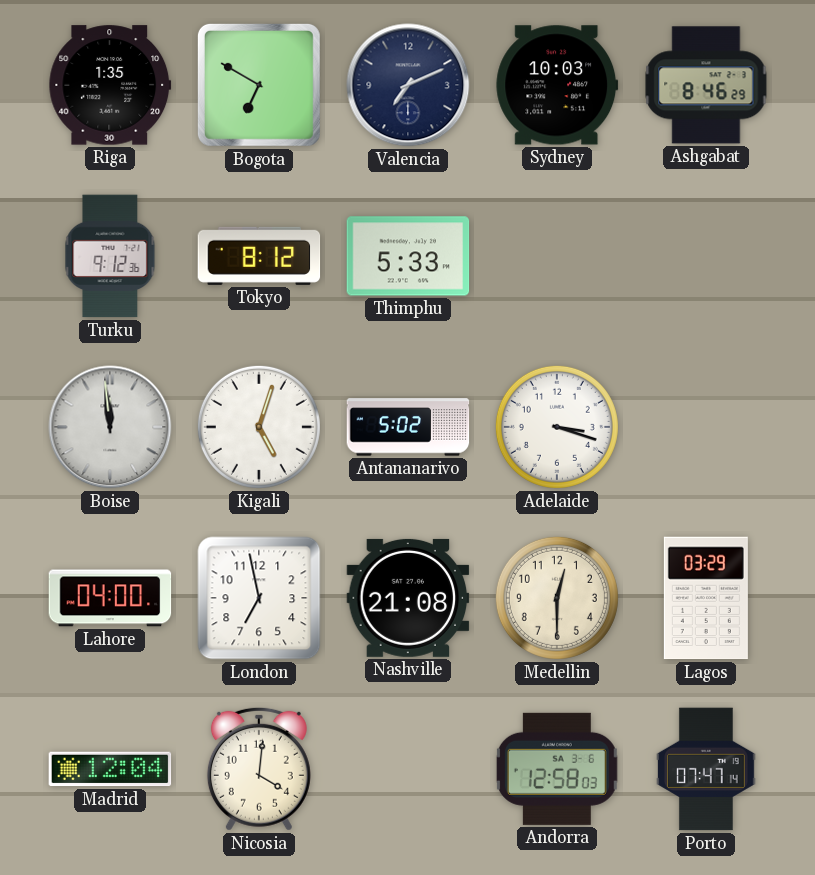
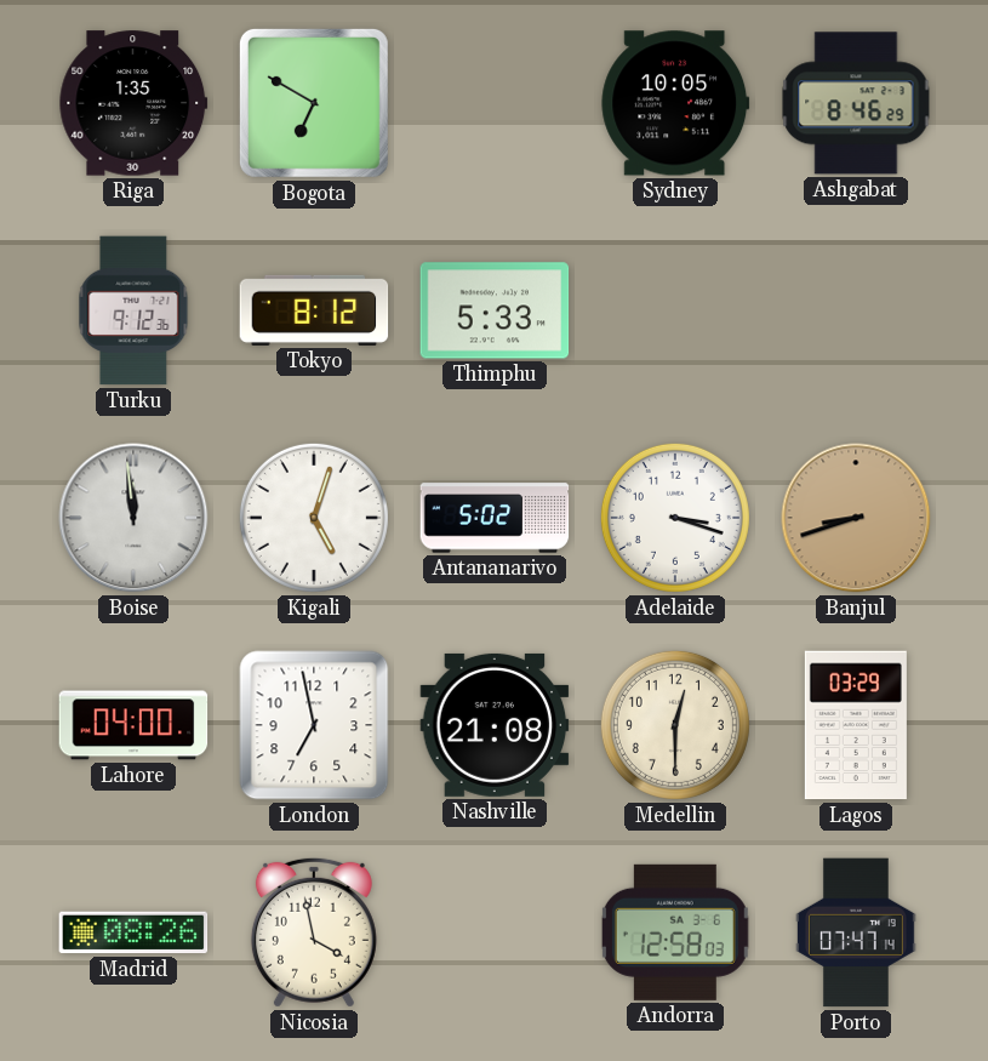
Valencia: 7:11 -> none
Sydney: 10:03 -> 10:05
Banjul: none -> 8:42
Madrid: 12:04 -> 08:26
Nicosia: 4:01 -> 3:58
